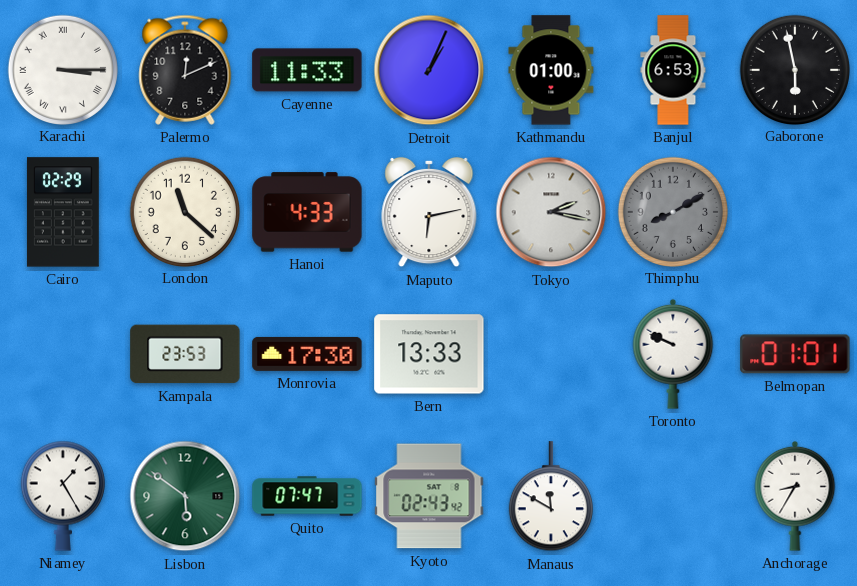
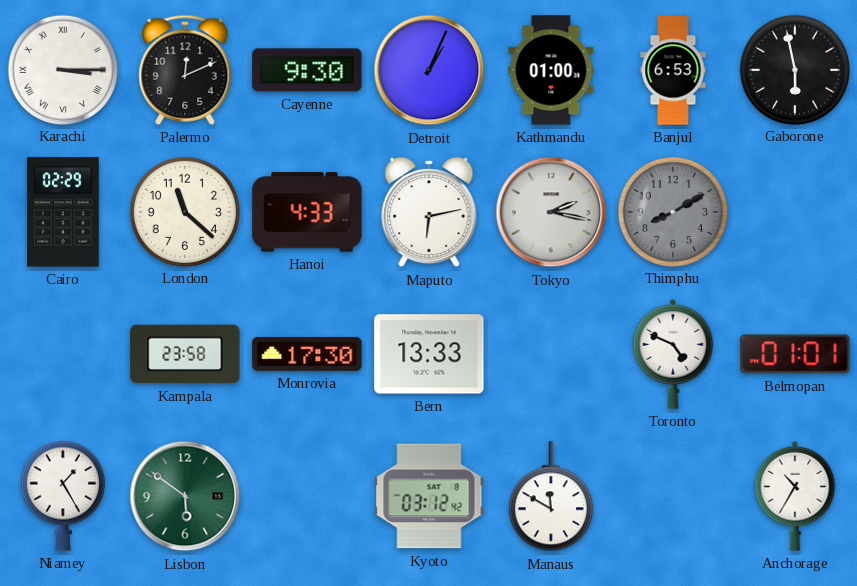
Cayenne: 11:33 -> 9:30
Kampala: 23:53 -> 23:58
Toronto: 9:49 -> 4:49
Quito: 07:47 -> none
Kyoto: 02:43 -> 03:12
Anchorage: 8:35 -> 10:35
